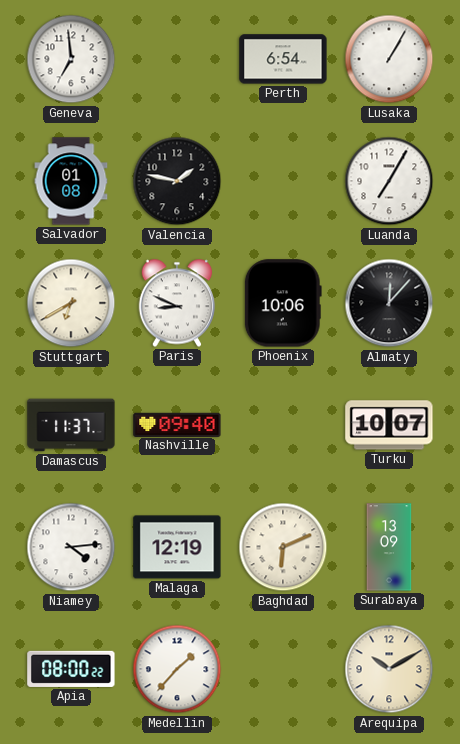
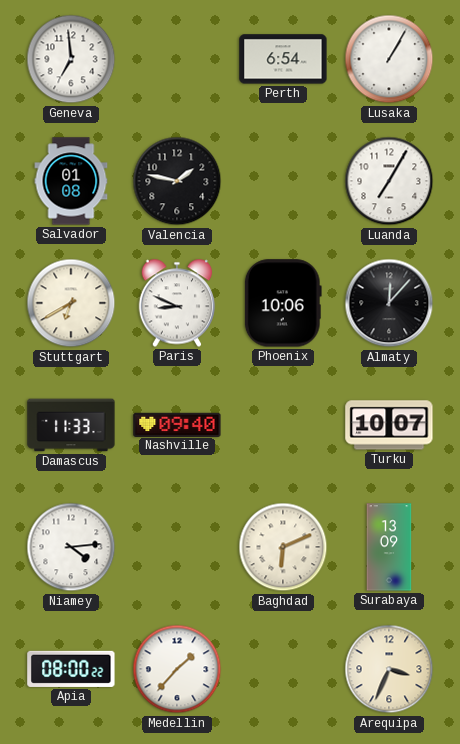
Damascus: 11:37 -> 11:33
Malaga: 12:19 -> none
Arequipa: 10:10 -> 3:34
